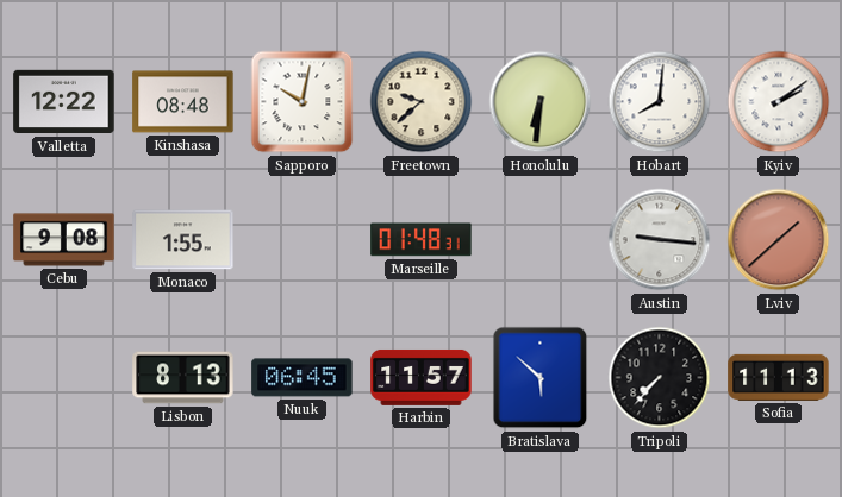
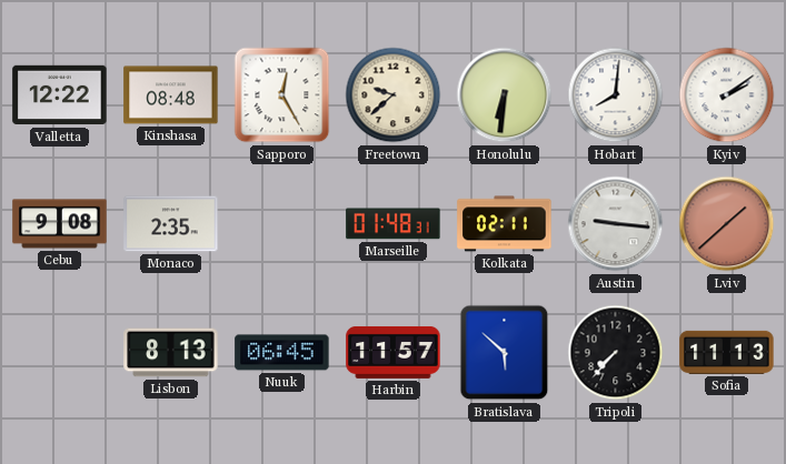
Sapporo: 10:02 -> 12:25
Monaco: 1:55 -> 2:35
Kolkata: none -> 02:11
